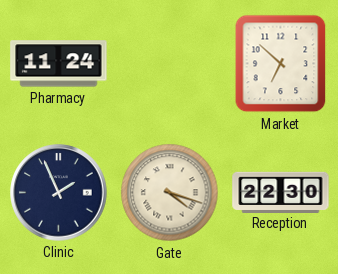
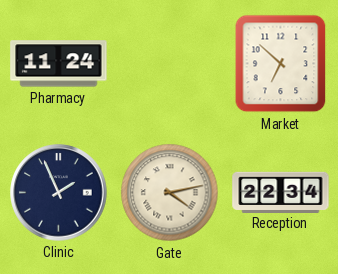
Gate: 4:18 -> 4:13
Reception: 22:30 -> 22:34
